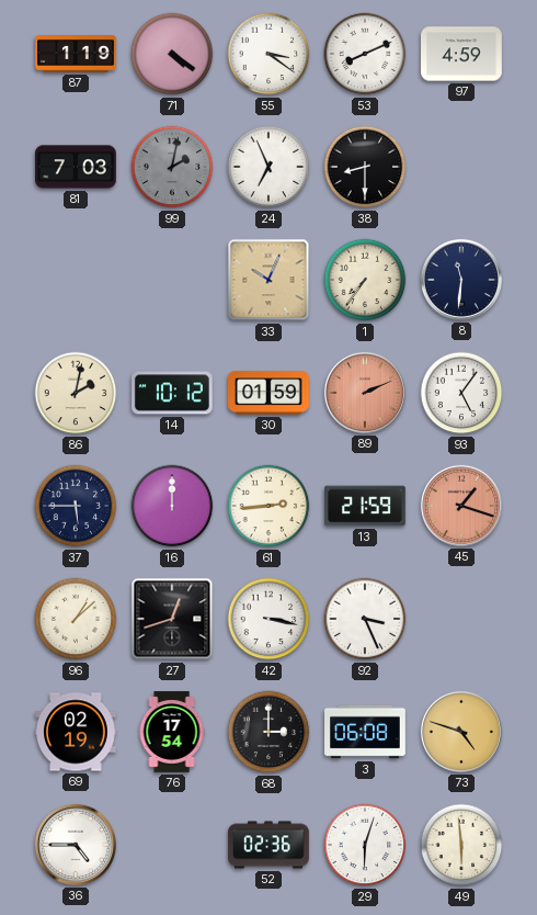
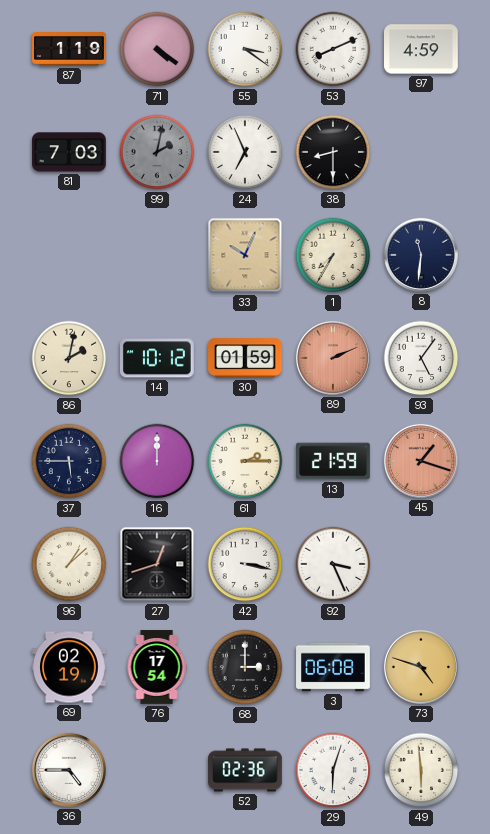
1: 7:36 -> 7:35
61: 2:44 -> 2:15
